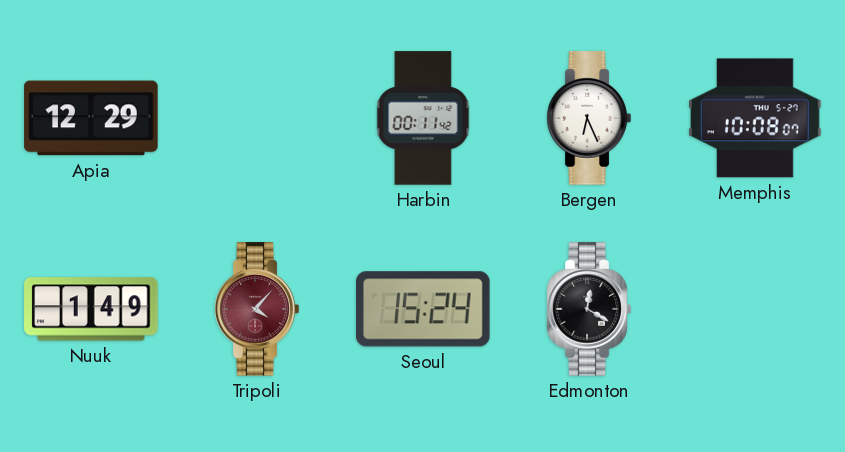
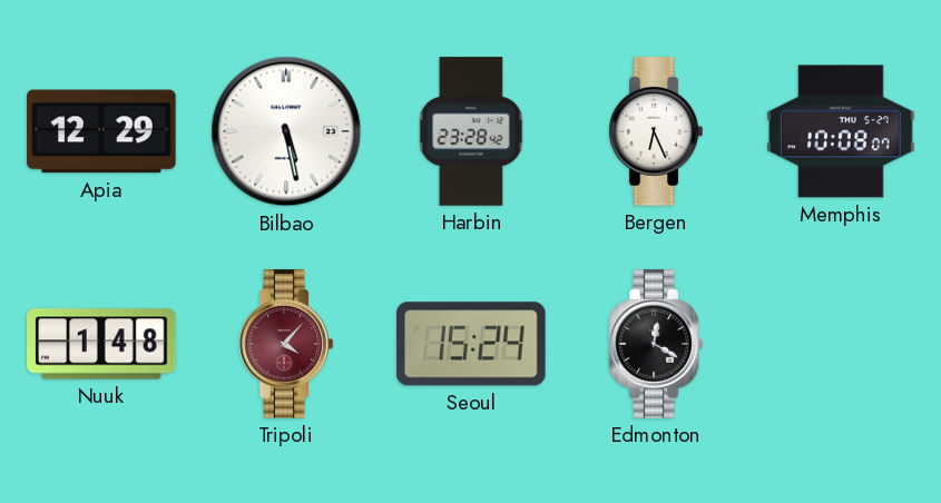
Bilbao: none -> 5:28
Harbin: 00:11 -> 23:28
Nuuk: 1:49 -> 1:48
